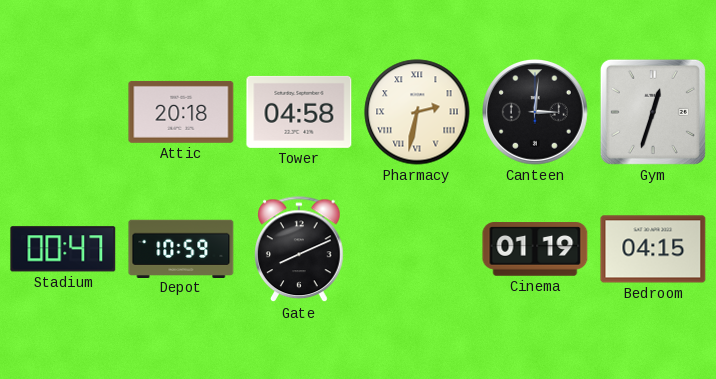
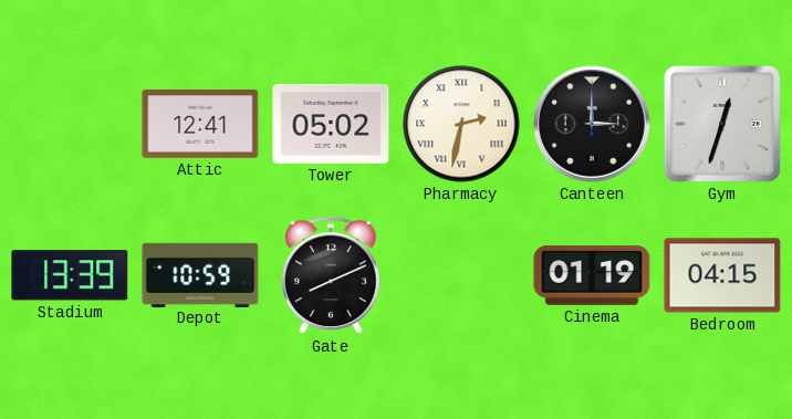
Attic: 20:18 -> 12:41
Tower: 04:58 -> 05:02
Canteen: 3:01 -> 3:00
Stadium: 00:47 -> 13:39
